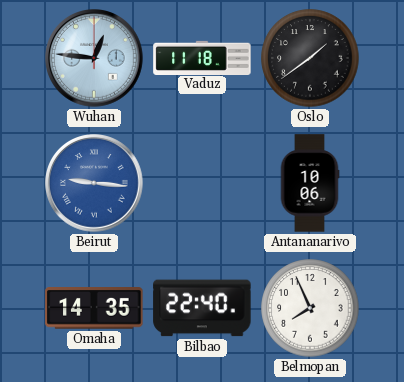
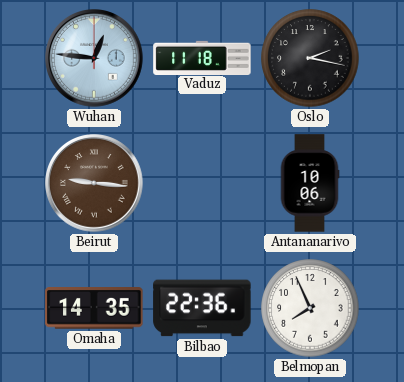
Oslo: 1:39 -> 2:17
Beirut dial: blue -> brown
Bilbao: 22:40 -> 22:36
